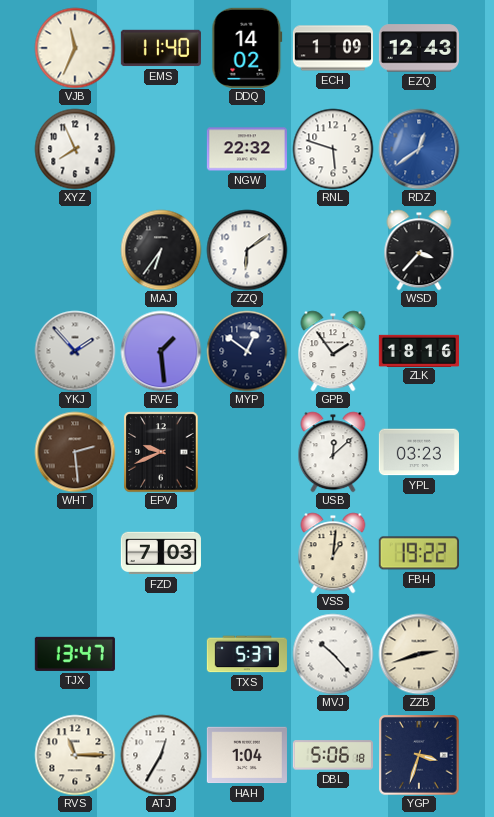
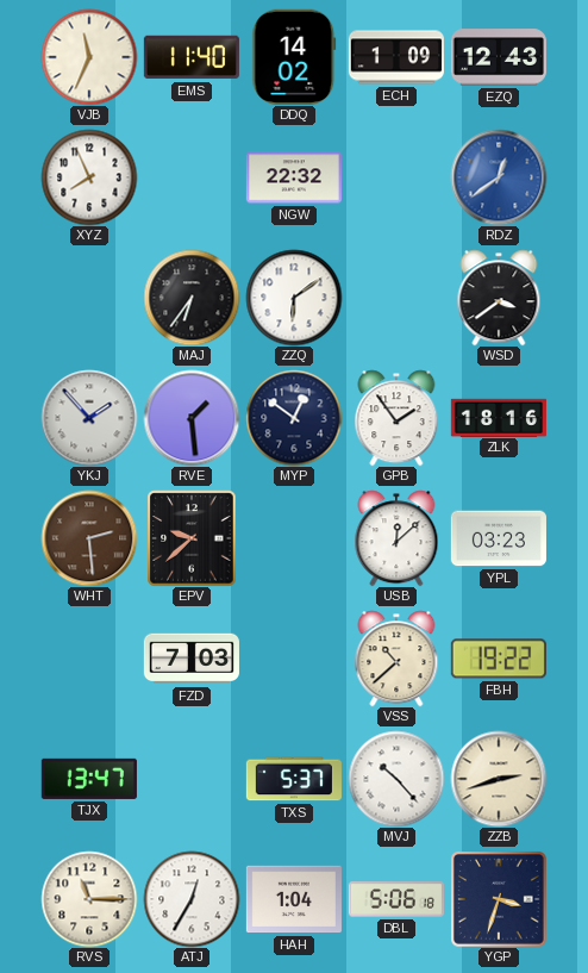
RNL: 5:48 -> none
WSD: 3:37 -> 3:39
EPV: 9:41 -> 9:38
VSS: 1:01 -> 10:38
